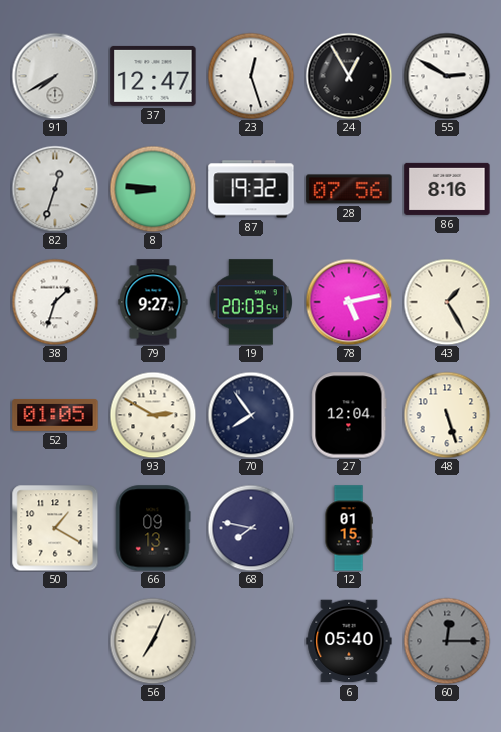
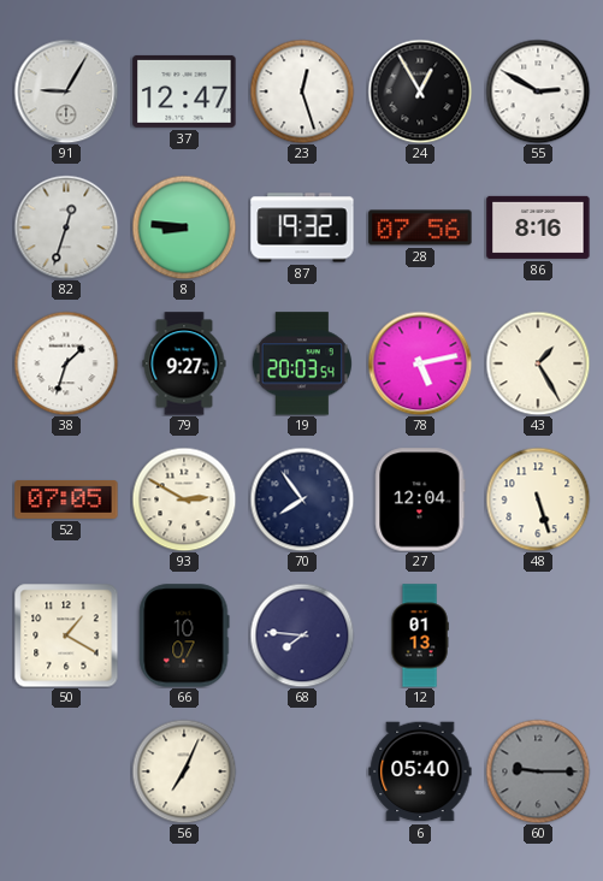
91: 7:40 -> 9:05
52: 01:05 -> 07:05
66: 09:13 -> 10:07
68: 7:47 -> 7:46
12: 01:15 -> 01:13
60: 12:15 -> 9:15
